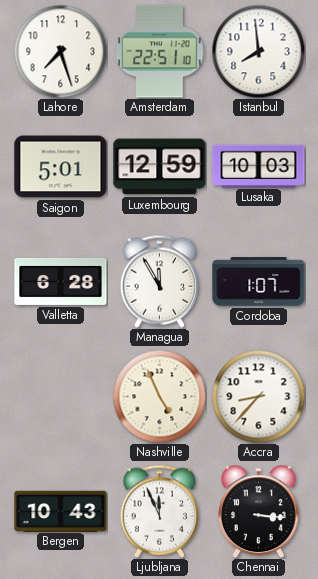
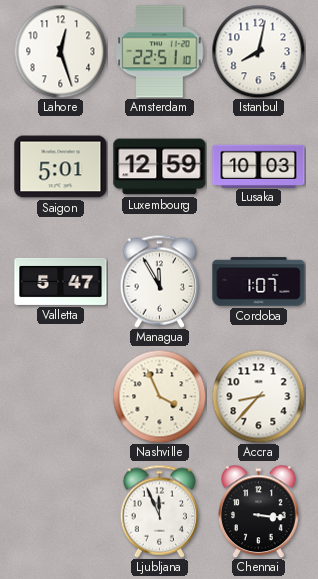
Lahore: 7:27 -> 12:27
Istanbul: 7:59 -> 8:02
Valletta: 6:28 -> 5:47
Nashville: 4:56 -> 3:56
Bergen: 10:43 -> none
